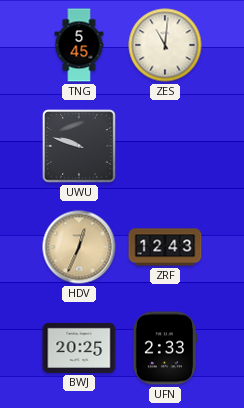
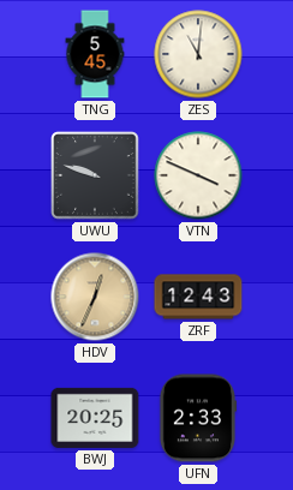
VTN: none -> 3:49
